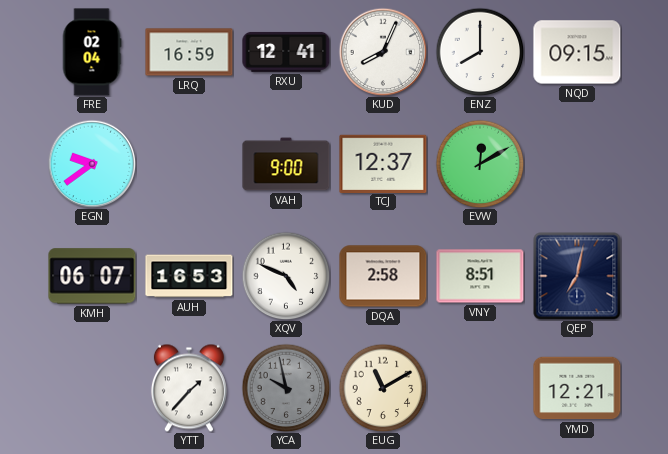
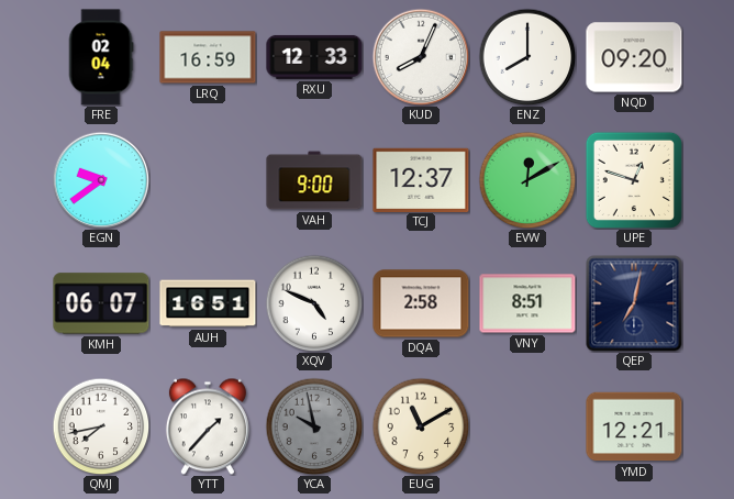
RXU: 12:41 -> 12:33
NQD: 09:15 -> 09:20
UPE: none -> 12:48
AUH: 16:53 -> 16:51
QMJ: none -> 7:43
